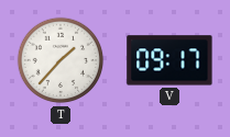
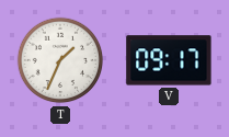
T: 1:37 -> 1:34
